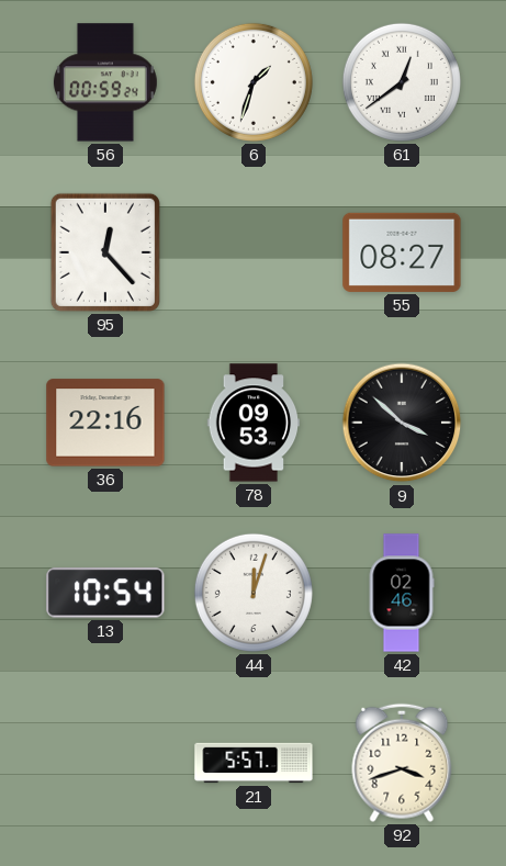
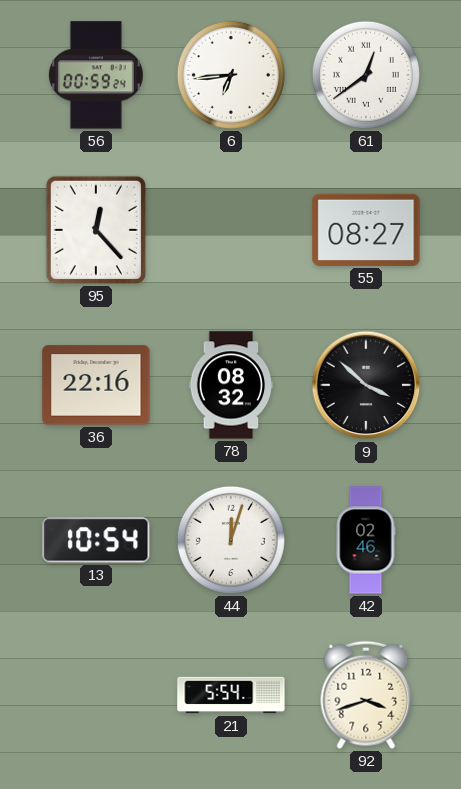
6: 1:33 -> 6:44
78: 09:53 -> 08:32
21: 5:57 -> 5:54
